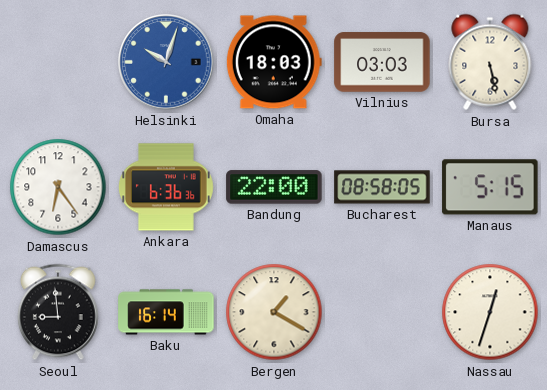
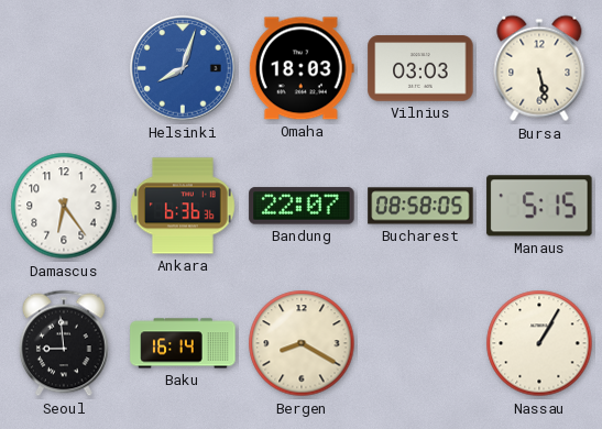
Helsinki: 10:03 -> 8:03
Bandung: 22:00 -> 22:07
Bergen: 1:20 -> 8:20
Nassau: 12:33 -> 1:05
